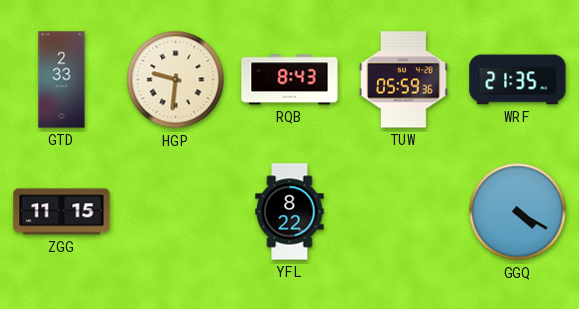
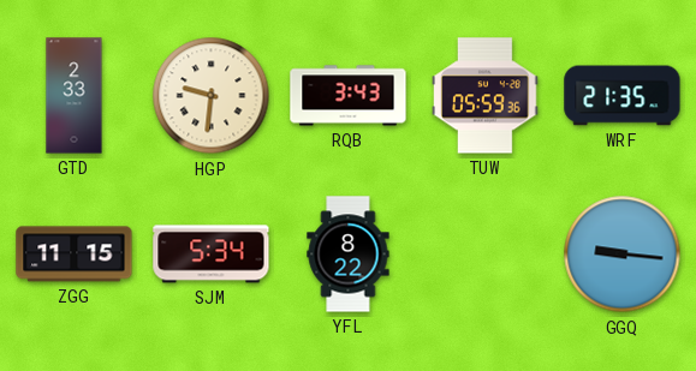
RQB: 8:43 -> 3:43
SJM: none -> 5:34
GGQ: 4:20 -> 9:16
